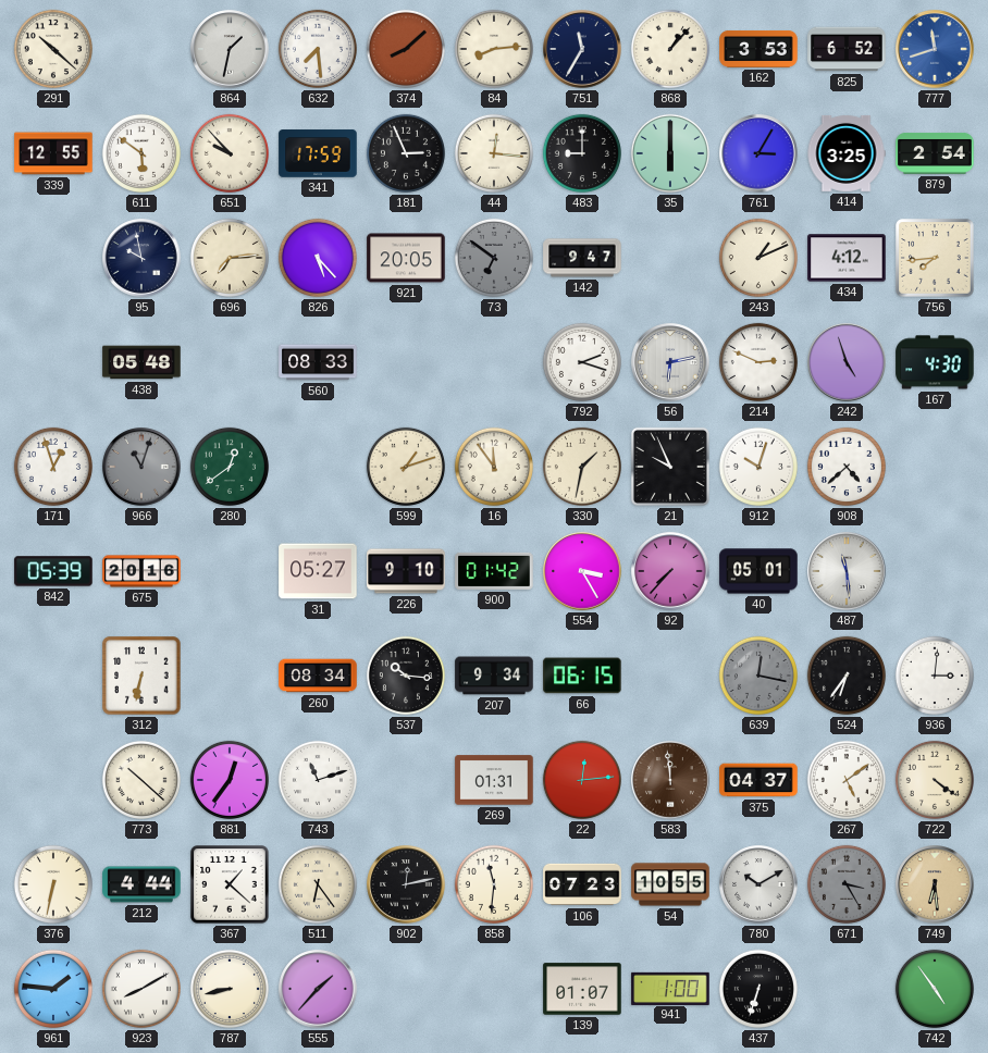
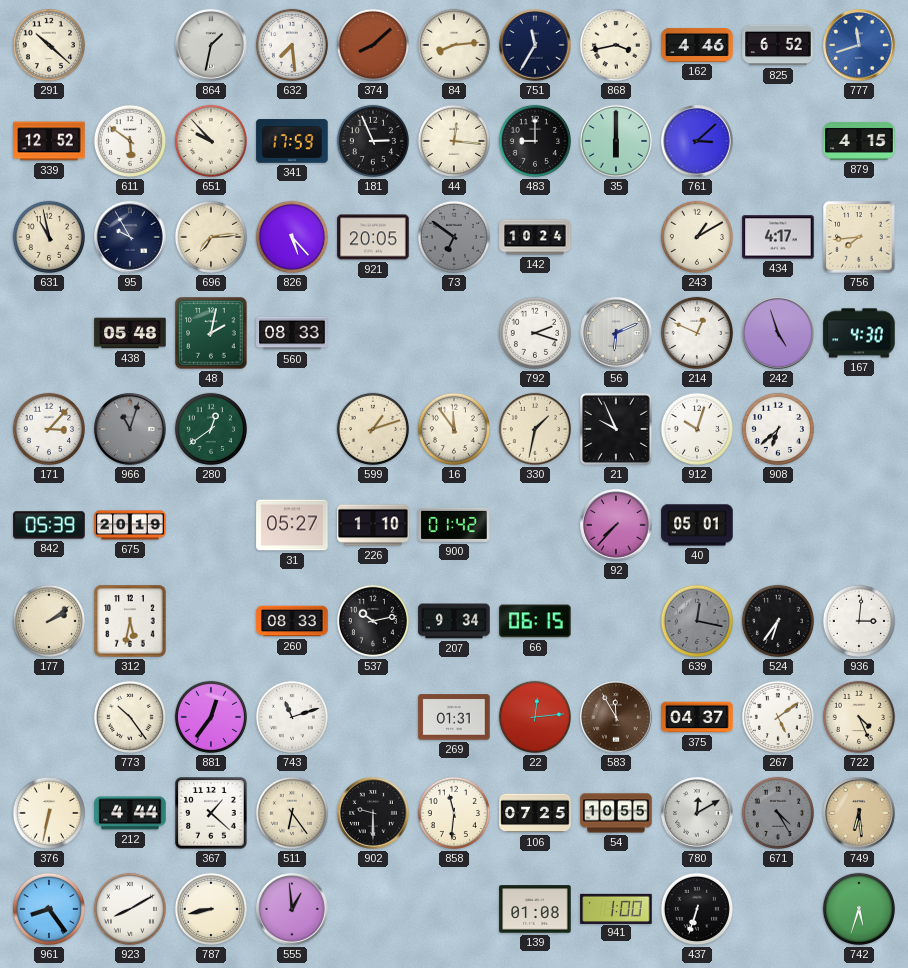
868: 1:07 -> 3:43
162: 3:53 -> 4:46
339: 12:55 -> 12:52
761: 3:05 -> 3:08
414: 3:25 -> none
879: 2:54 -> 4:15
631: none -> 10:58
95: 9:58 -> 9:55
142: 9:47 -> 10:24
243: 1:11 -> 1:10
434: 4:12 -> 4:17
48: none -> 2:02
56: 6:13 -> 6:11
214: 2:49 -> 12:49
171: 12:57 -> 3:07
908: 4:38 -> 6:38
675: 20:16 -> 20:19
226: 9:10 -> 1:10
554: 3:25 -> none
487: 11:29 -> none
177: none -> 2:09
312: 6:32 -> 5:32
260: 08:34 -> 08:33
537: 10:16 -> 10:13
773: 10:22 -> 10:24
583: 11:59 -> 11:55
722: 4:21 -> 4:26
902: 12:13 -> 9:30
106: 07:23 -> 07:25
780: 10:10 -> 12:10
671: 3:25 -> 4:25
961: 1:46 -> 8:24
555: 1:37 -> 12:59
139: 01:07 -> 01:08
742: 4:54 -> 5:33
